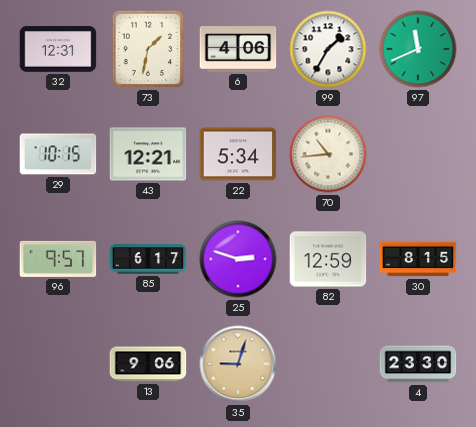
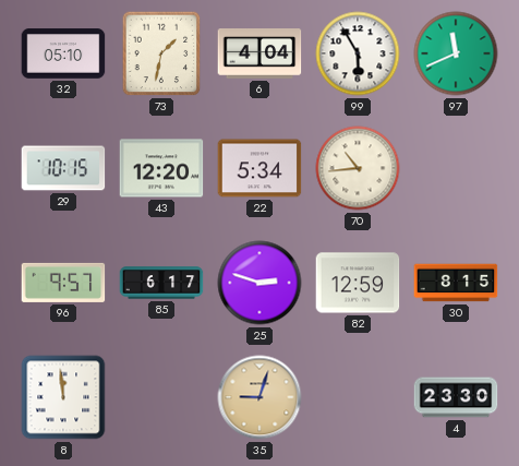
32: 12:31 -> 05:10
6: 4:06 -> 4:04
99: 1:35 -> 5:55
43: 12:21 -> 12:20
8: none -> 11:59
13: 9:06 -> none
